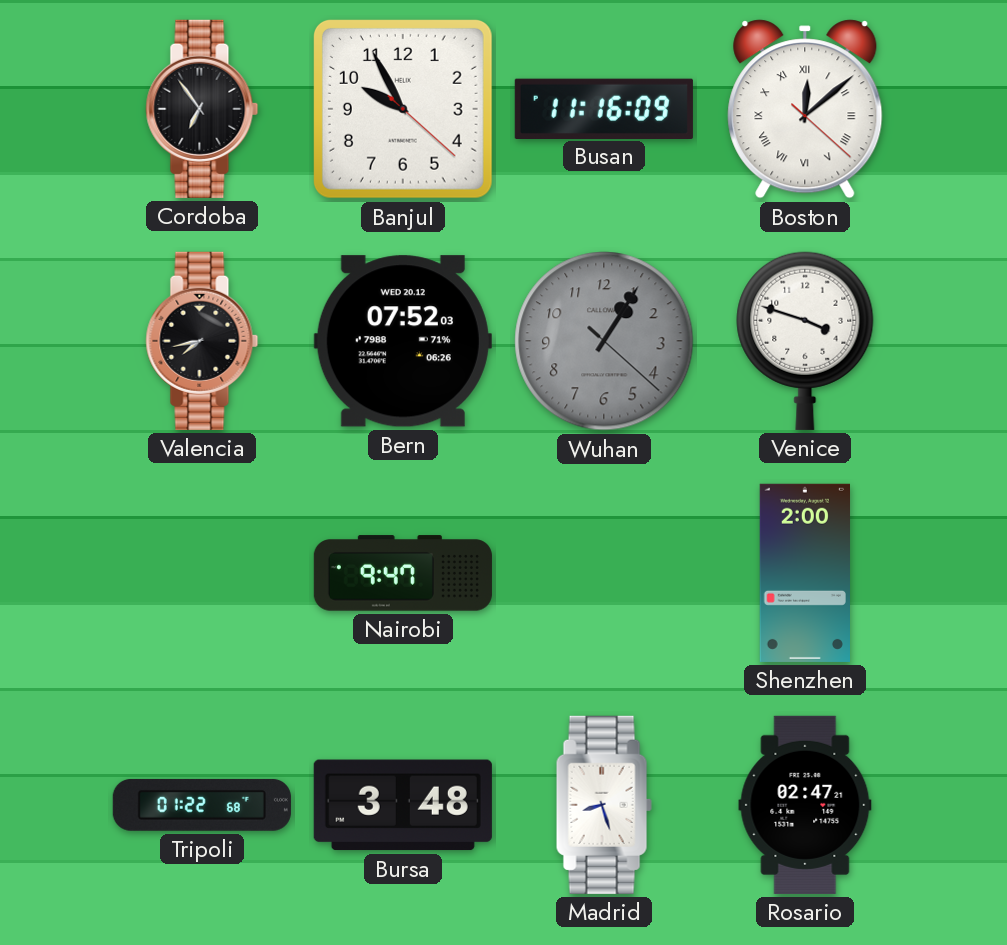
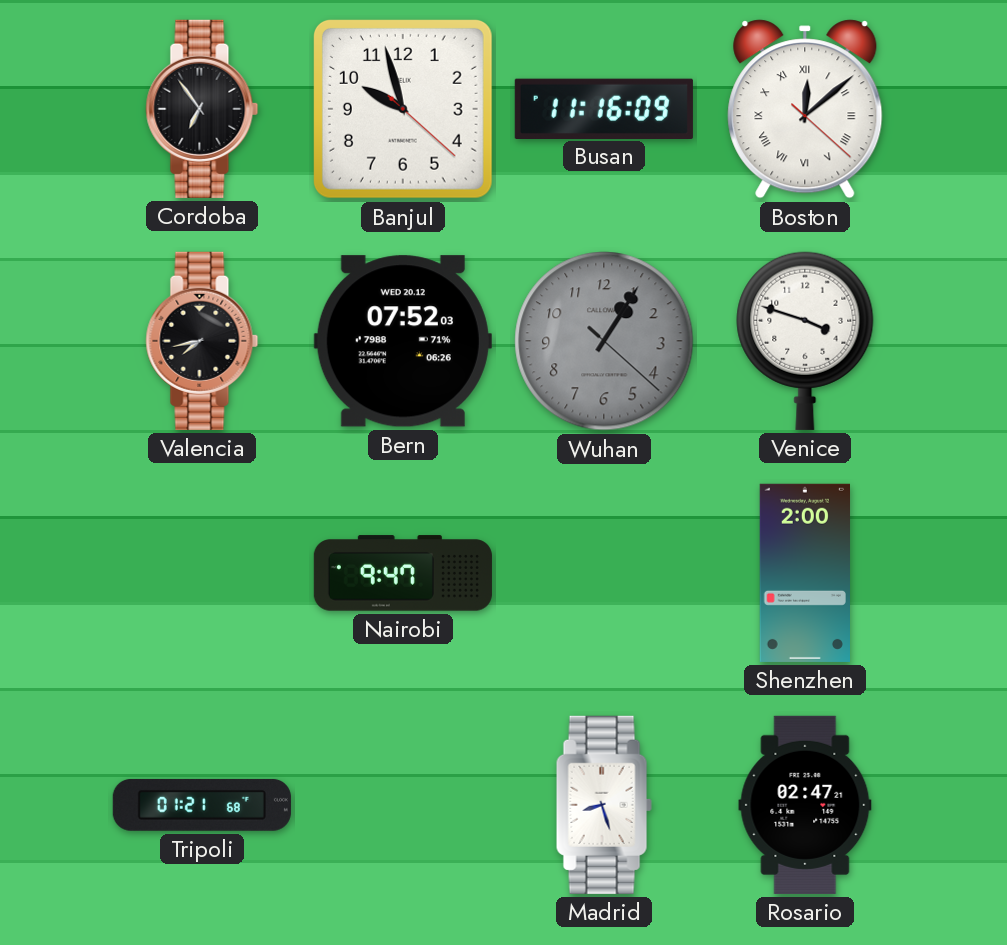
Banjul: 9:55 -> 9:57
Tripoli: 01:22 -> 01:21
Bursa: 3:48 -> none
